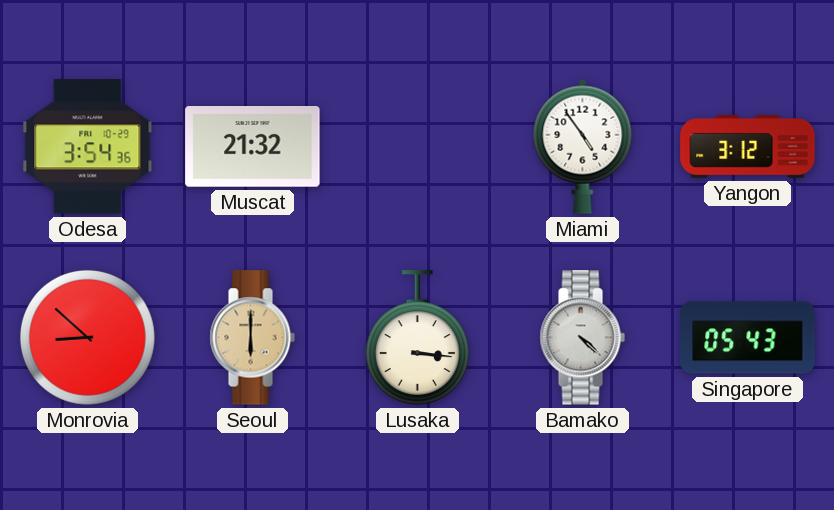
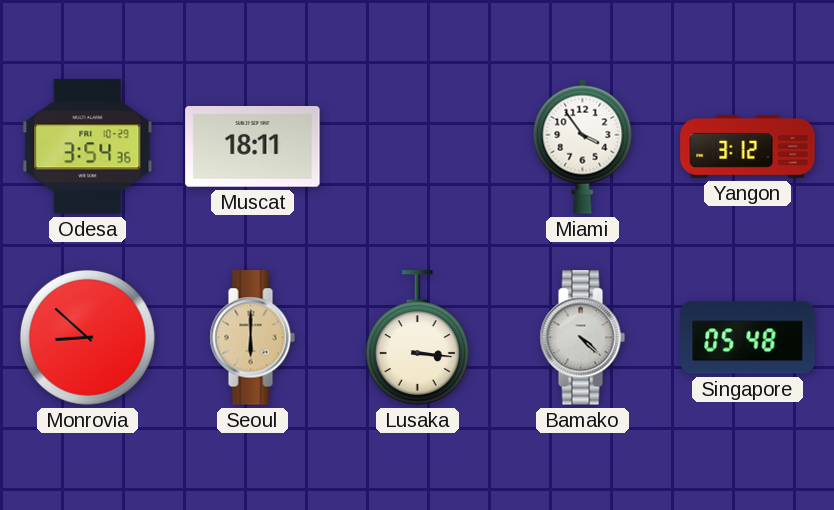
Muscat: 21:32 -> 18:11
Miami: 4:54 -> 3:54
Singapore: 05:43 -> 05:48
